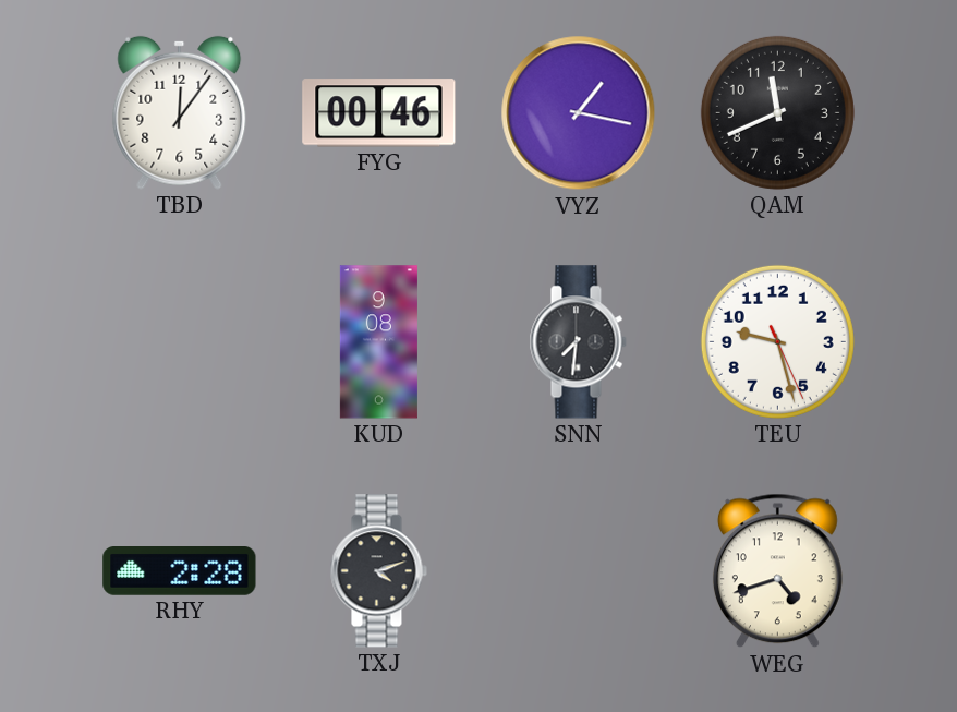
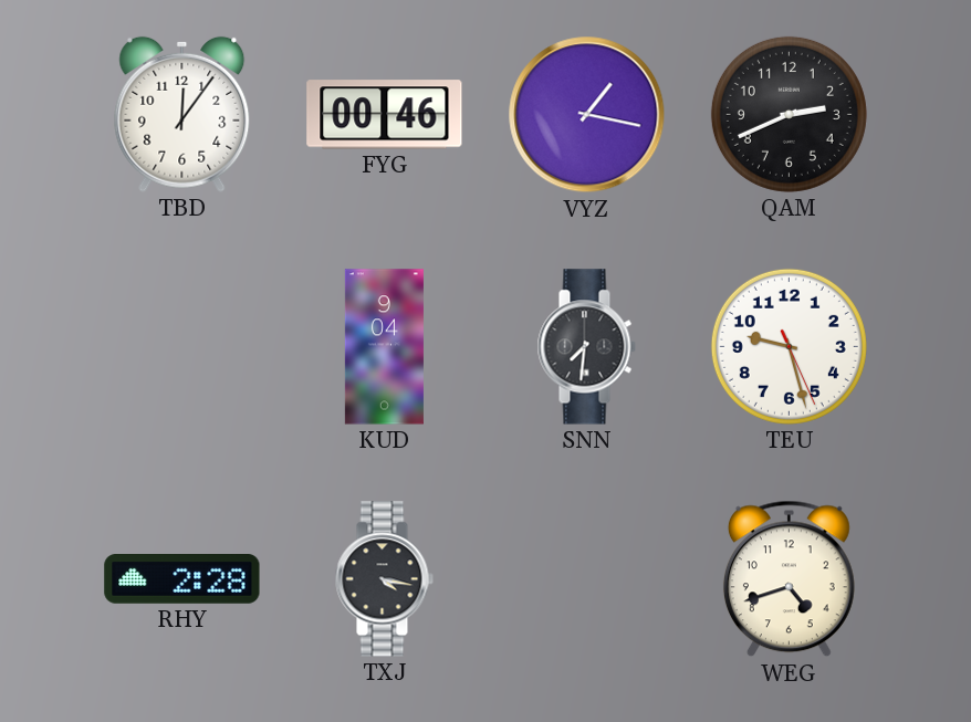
QAM: 11:41 -> 2:41
KUD: 9:08 -> 9:04
TXJ: 4:12 -> 4:17
